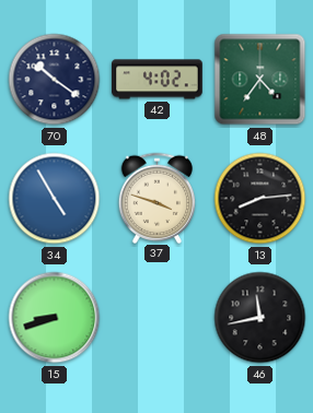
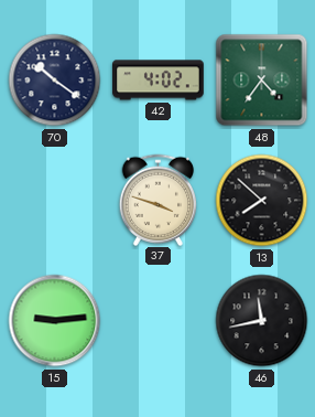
34: 4:55 -> none
13: 8:14 -> 7:52
15: 8:42 -> 9:14
